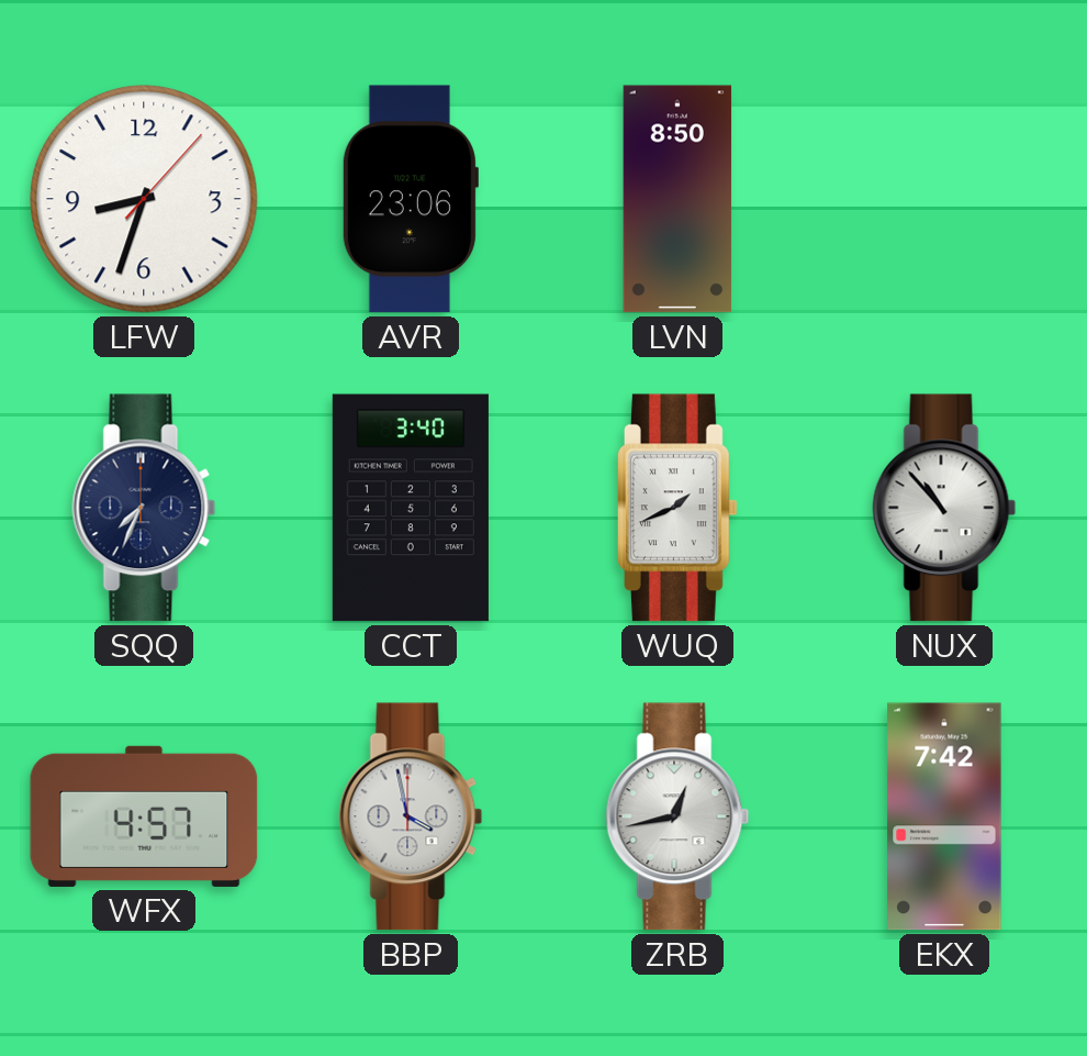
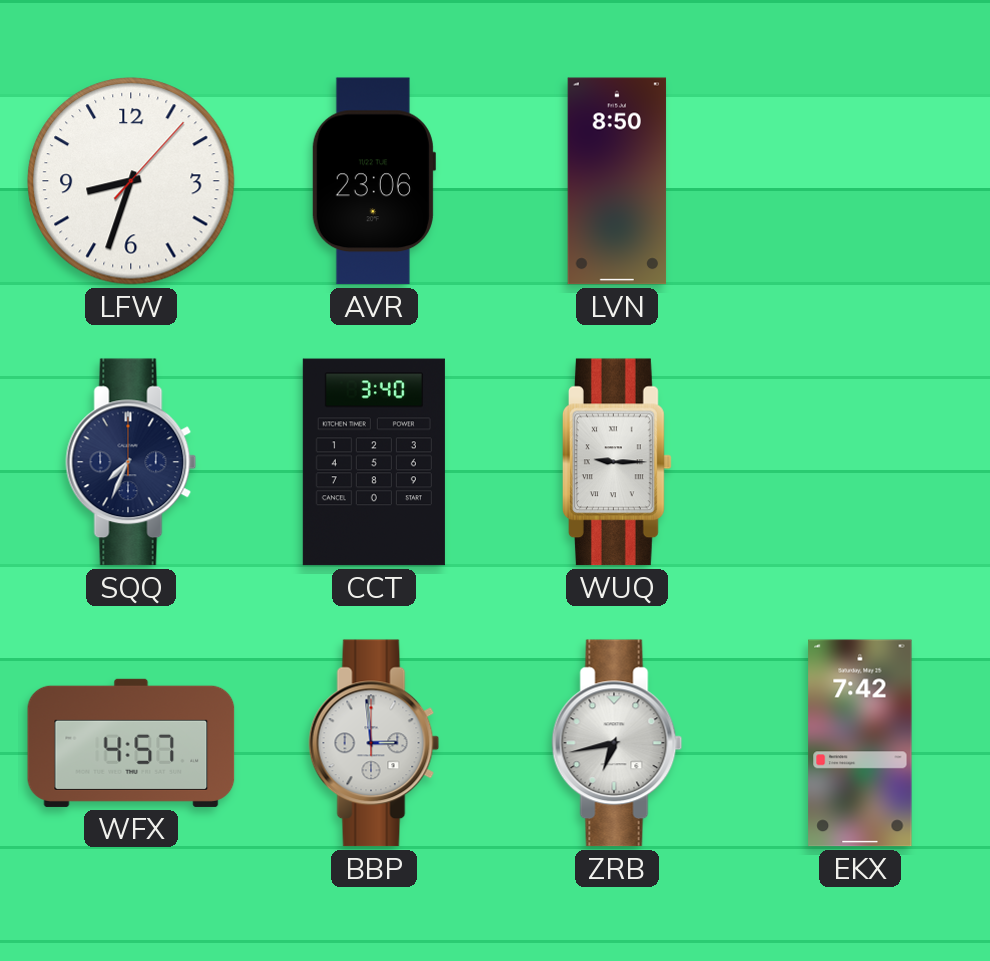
WUQ: 1:41 -> 9:15
NUX: 10:53 -> none
BBP: 3:58 -> 2:59
ZRB: 12:43 -> 6:43
